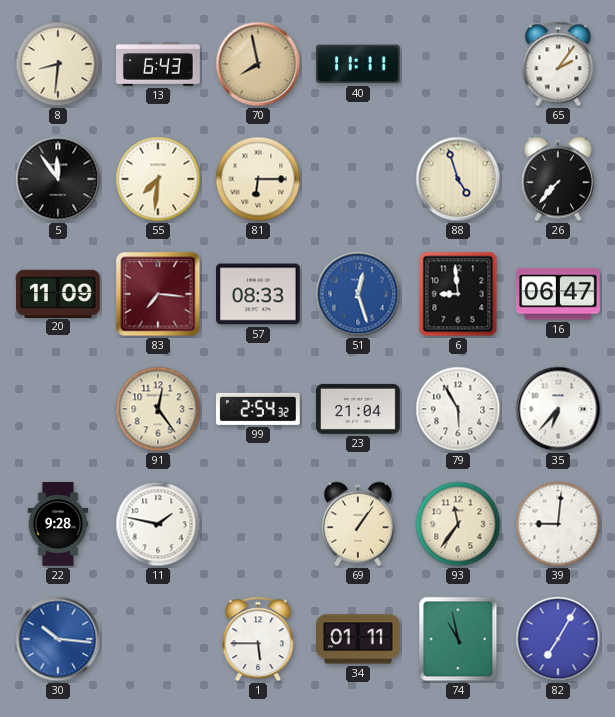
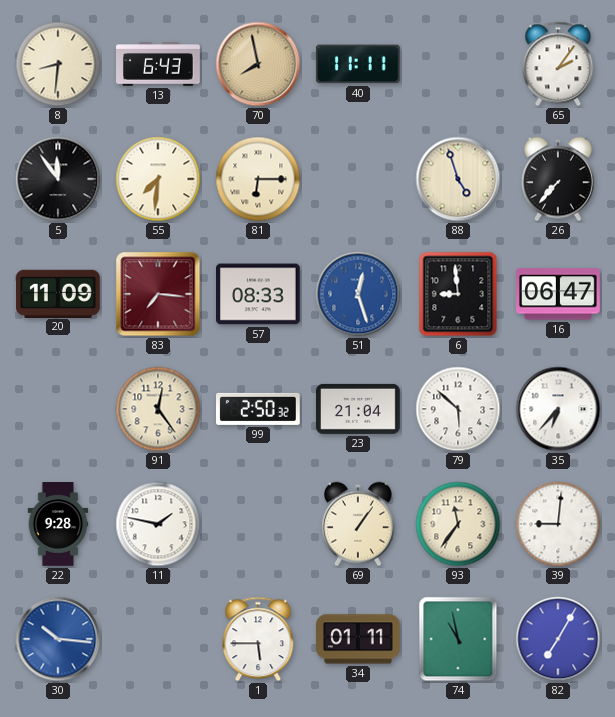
99: 2:54 -> 2:50
79: 5:55 -> 5:52
